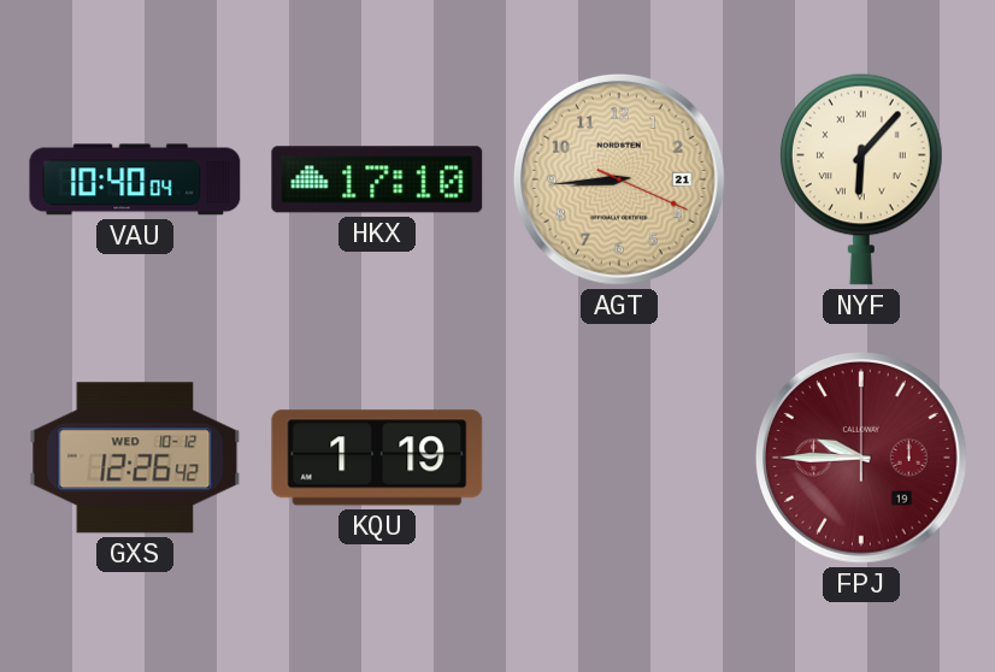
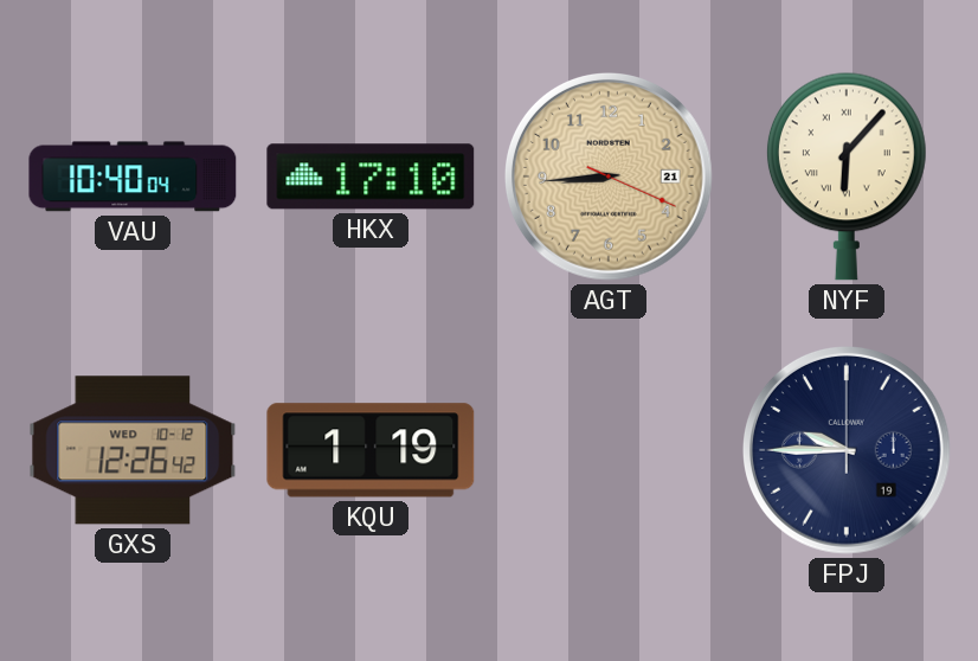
FPJ dial: burgundy -> navy
